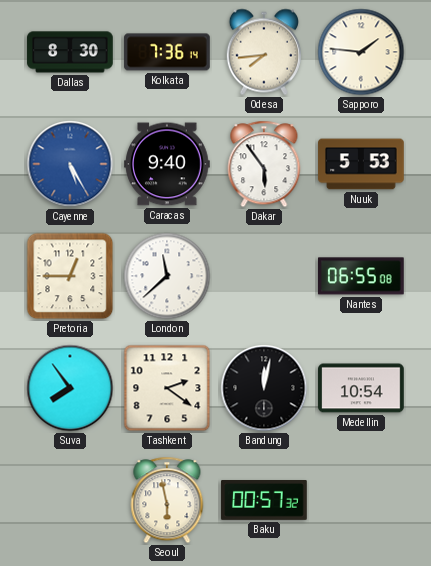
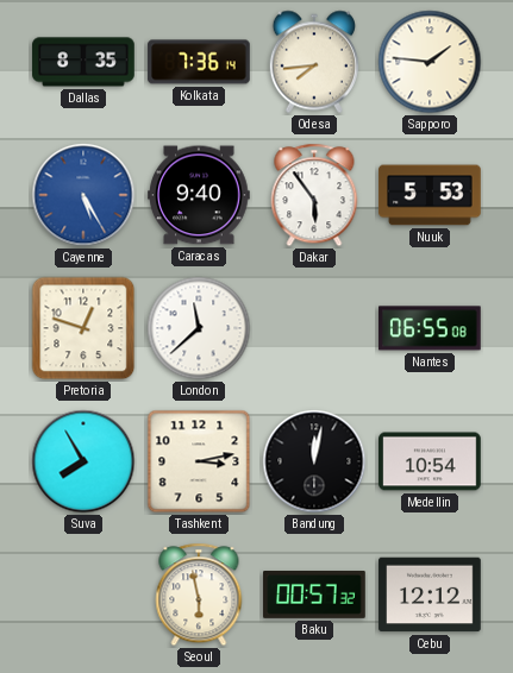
Dallas: 8:30 -> 8:35
Pretoria: 12:45 -> 12:48
Suva: 7:54 -> 7:55
Tashkent: 2:21 -> 3:13
Cebu: none -> 12:12
